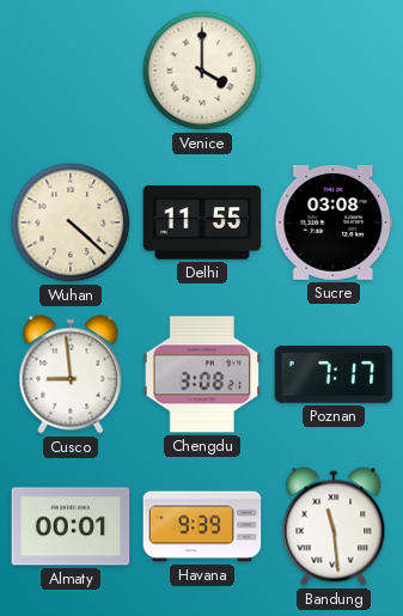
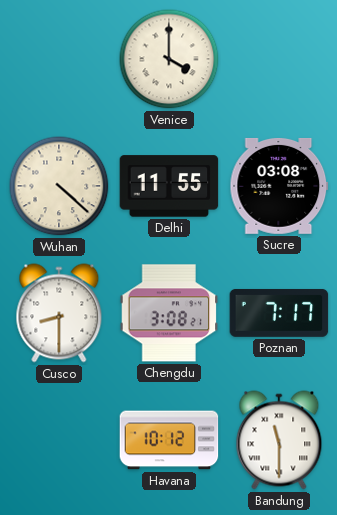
Cusco: 8:59 -> 8:30
Almaty: 00:01 -> none
Havana: 9:39 -> 10:12
Bandung: 11:29 -> 11:30
